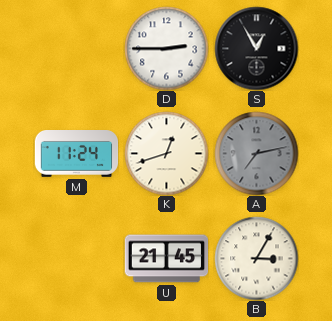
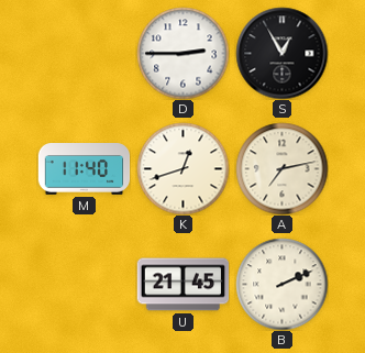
M: 11:24 -> 11:40
A dial: grey -> cream
B: 3:05 -> 2:11
